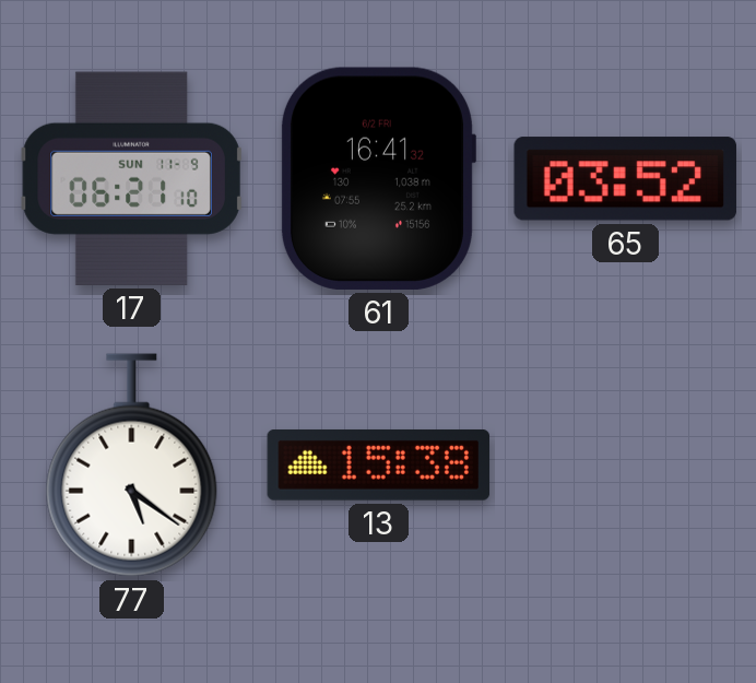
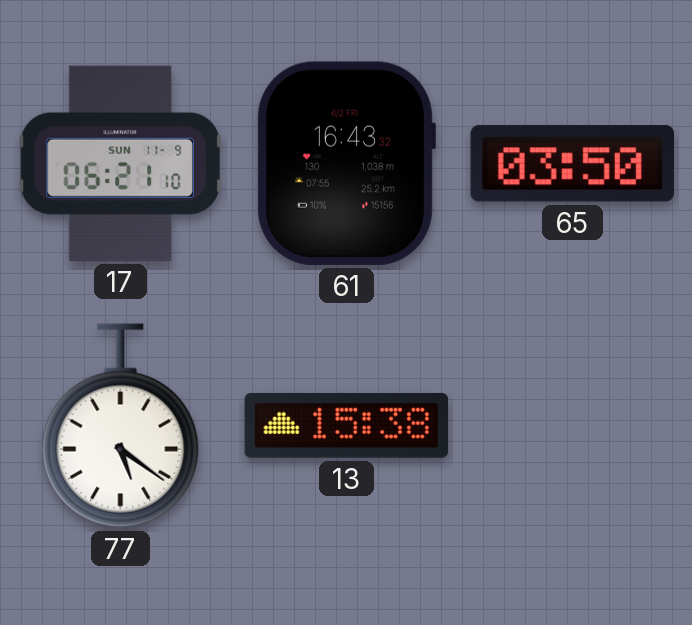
61: 16:41 -> 16:43
65: 03:52 -> 03:50
